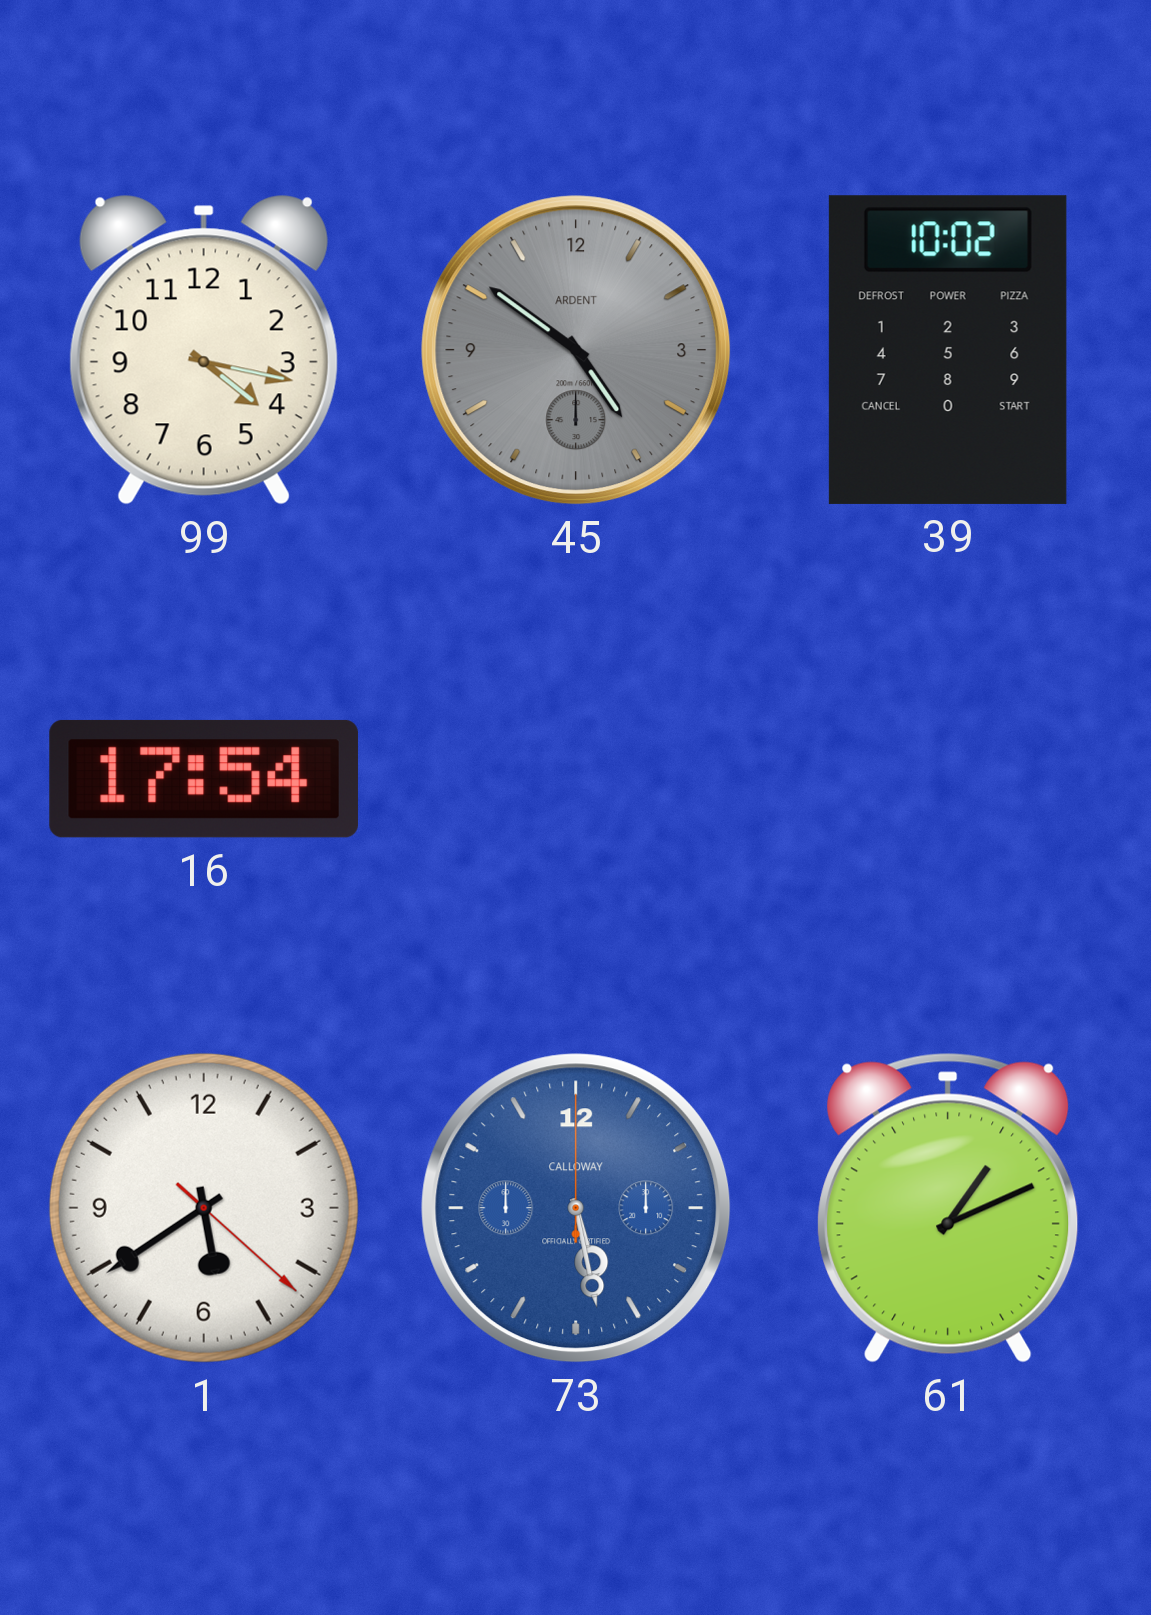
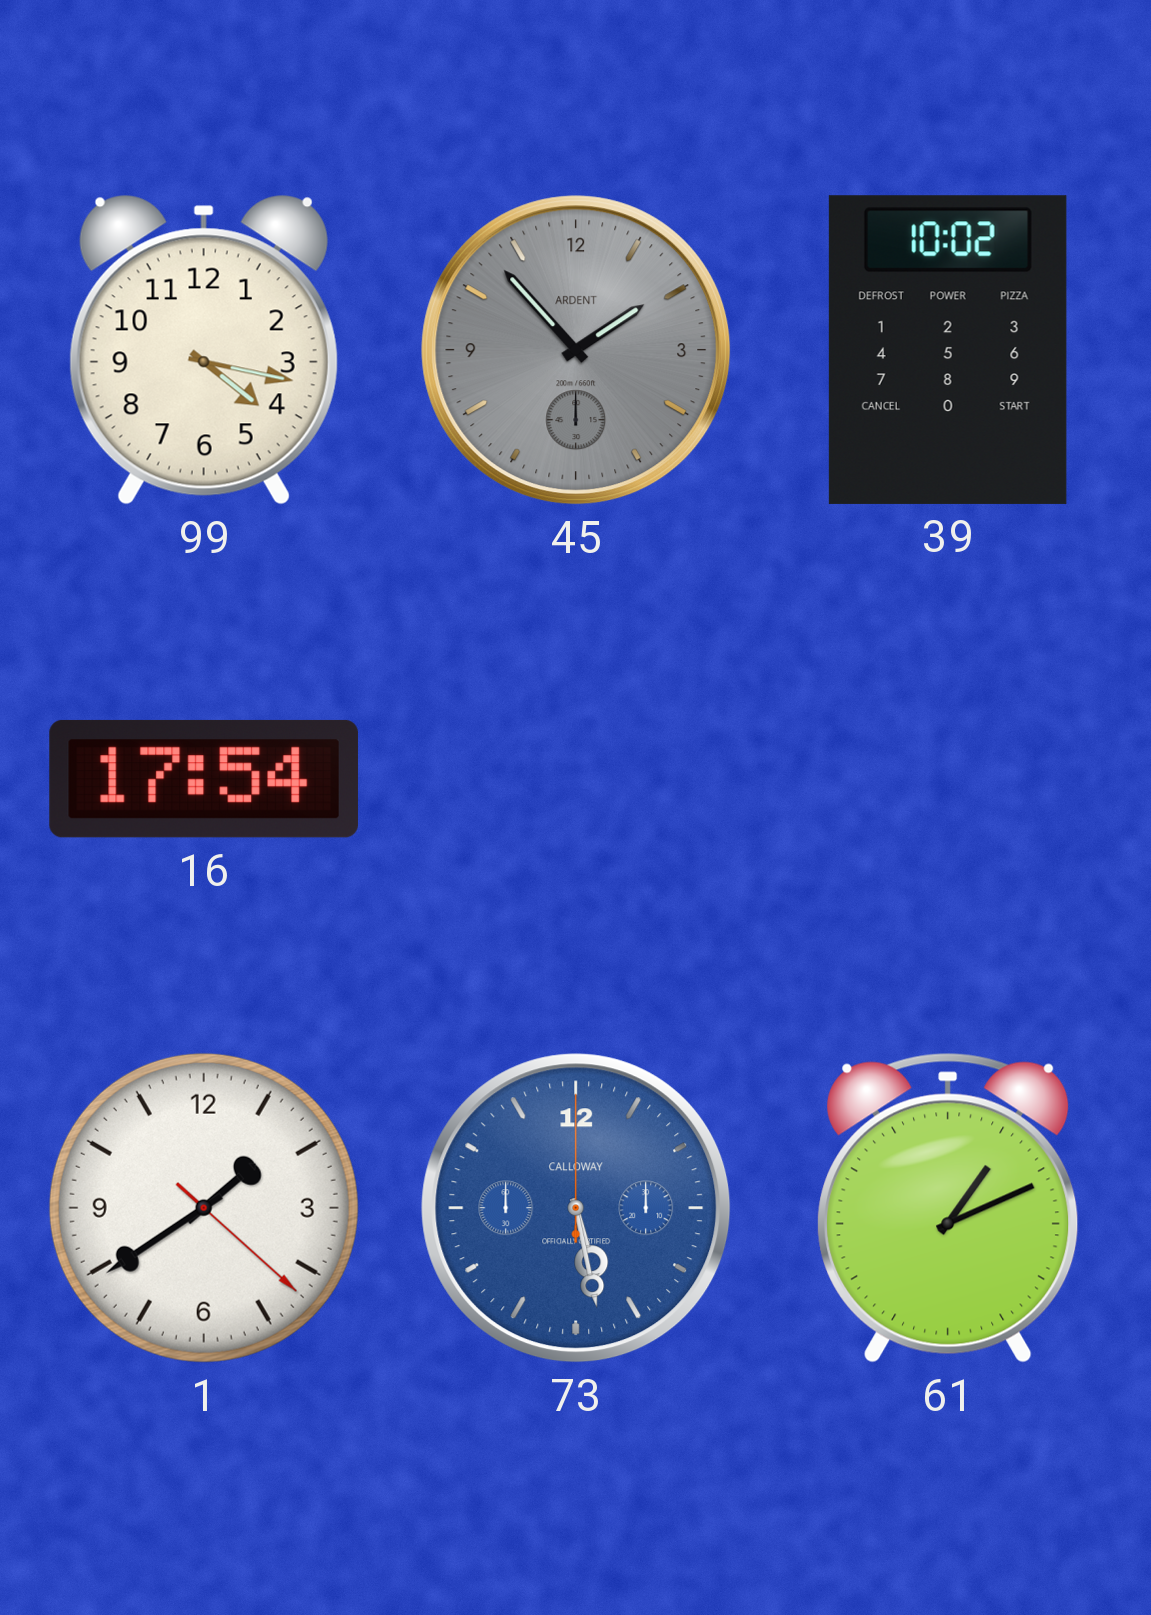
45: 4:51 -> 1:53
1: 5:39 -> 1:39
